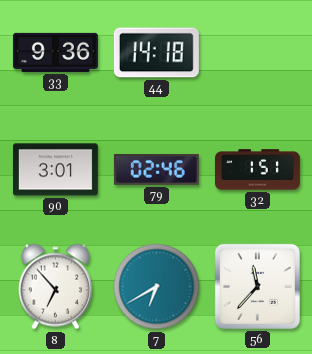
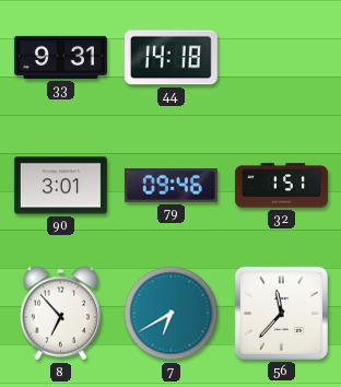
33: 9:36 -> 9:31
79: 02:46 -> 09:46
